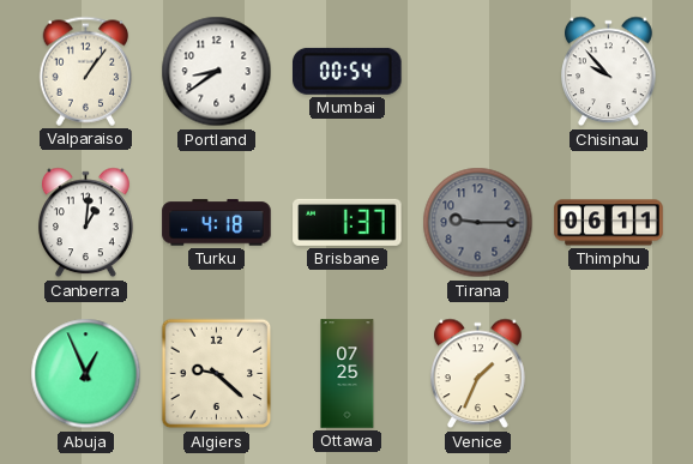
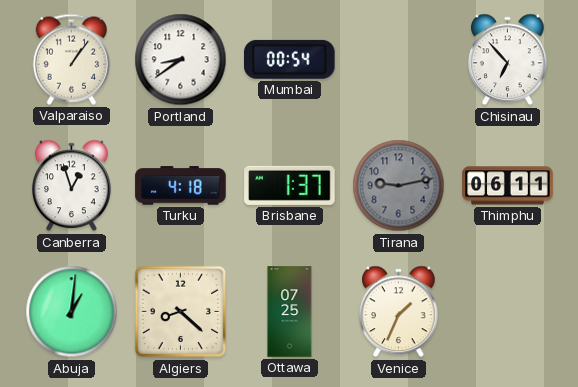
Chisinau: 9:53 -> 6:53
Canberra: 1:01 -> 12:57
Tirana: 9:15 -> 9:13
Abuja: 12:56 -> 1:01
Algiers: 9:22 -> 8:22
